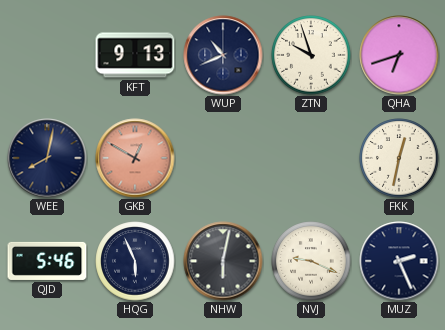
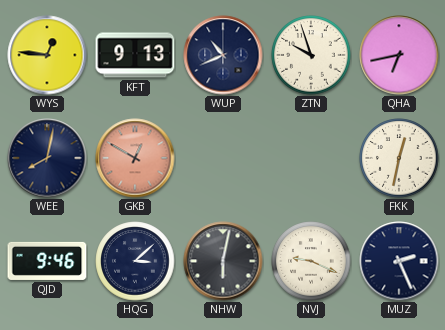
WYS: none -> 12:46
QHA: 6:42 -> 6:43
QJD: 5:46 -> 9:46
HQG: 5:56 -> 3:08
